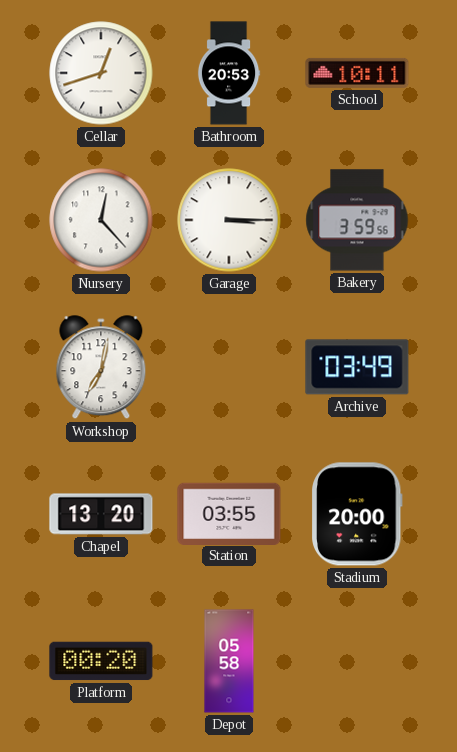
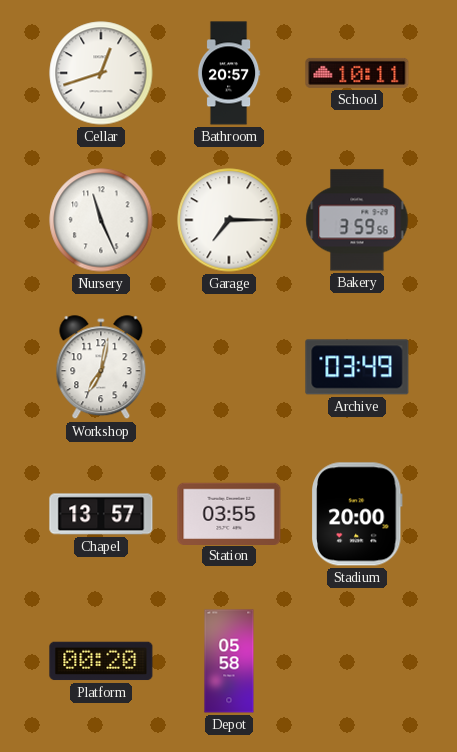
Bathroom: 20:53 -> 20:57
Nursery: 12:23 -> 11:26
Garage: 3:15 -> 7:15
Chapel: 13:20 -> 13:57
